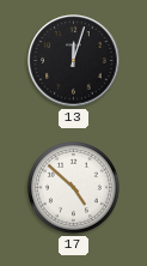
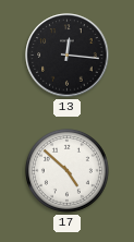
13: 12:03 -> 12:16
